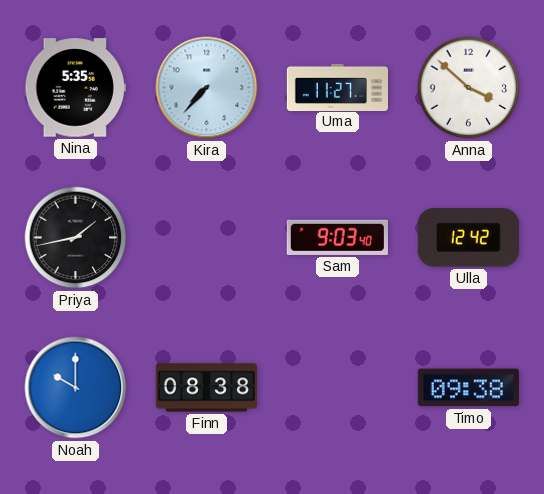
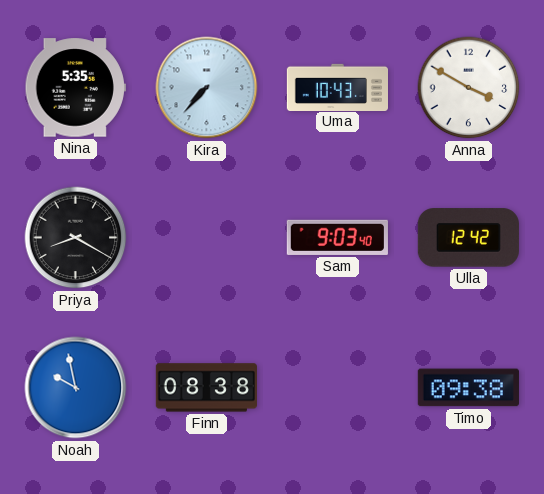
Uma: 11:27 -> 10:43
Anna: 3:52 -> 3:50
Priya: 1:43 -> 8:20
Noah: 10:00 -> 9:58
